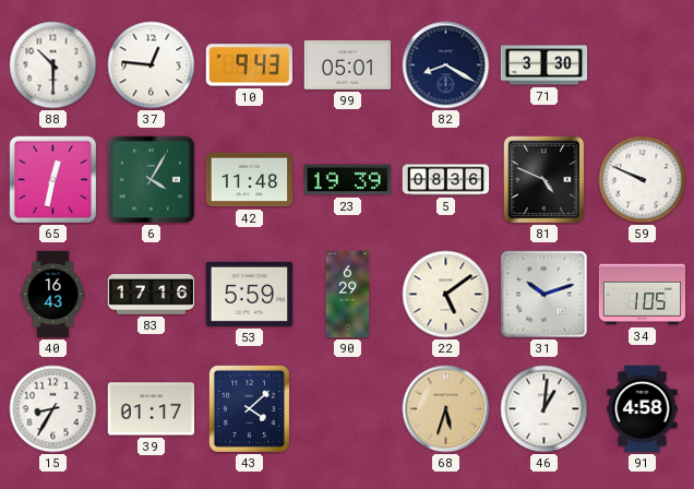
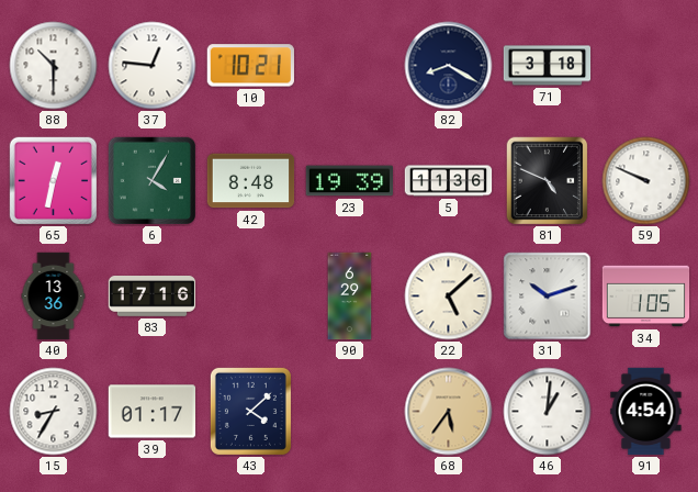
10: 9:43 -> 10:21
99: 05:01 -> none
71: 3:30 -> 3:18
42: 11:48 -> 8:48
5: 08:36 -> 11:36
40: 16:43 -> 13:36
53: 5:59 -> none
22: 5:09 -> 5:08
68: 5:33 -> 5:36
91: 4:58 -> 4:54
